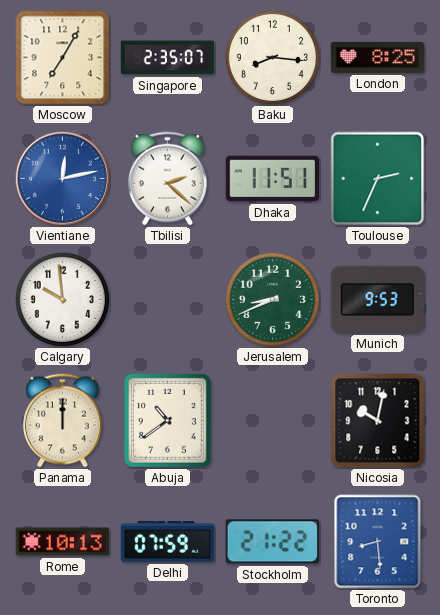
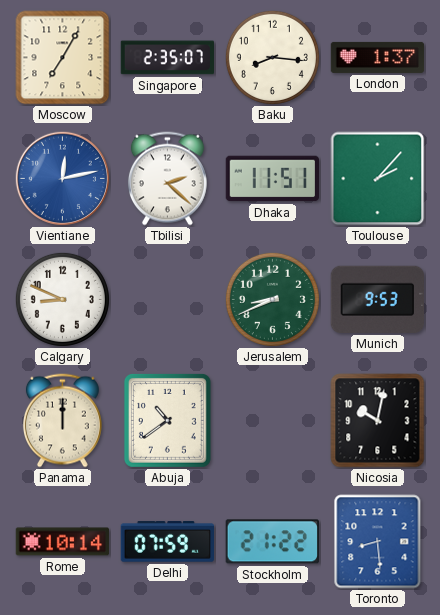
London: 8:25 -> 1:37
Toulouse: 2:34 -> 2:07
Calgary: 9:59 -> 8:49
Rome: 10:13 -> 10:14
